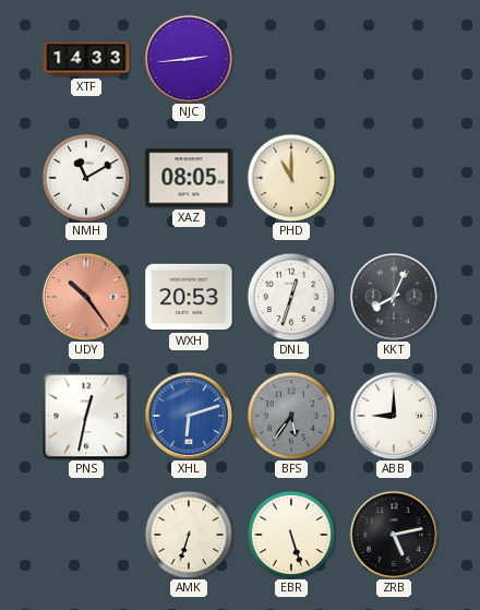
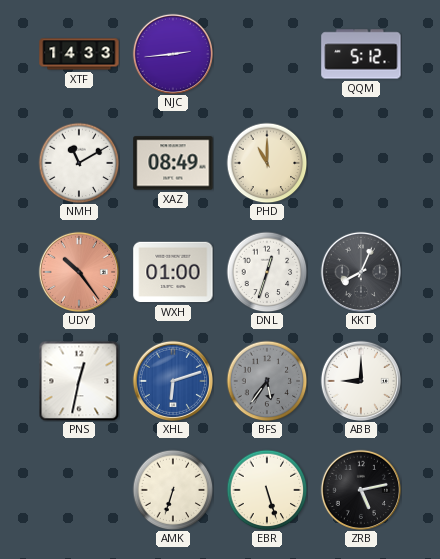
QQM: none -> 5:12
XAZ: 08:05 -> 08:49
WXH: 20:53 -> 01:00
